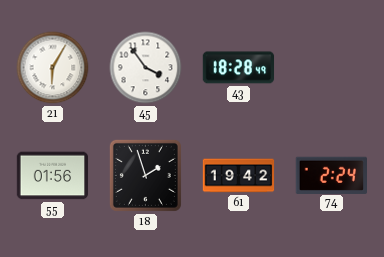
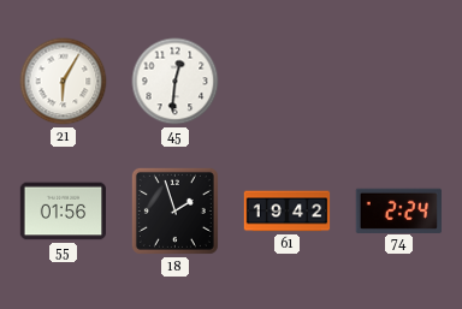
45: 3:54 -> 12:31
43: 18:28 -> none
